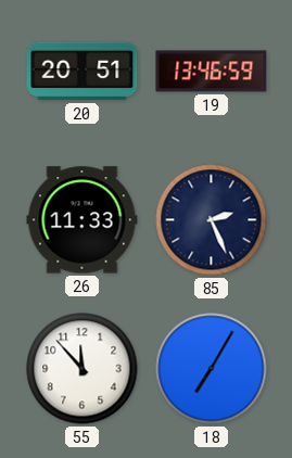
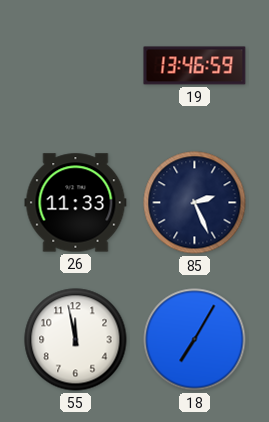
20: 20:51 -> none
55: 11:53 -> 11:58
